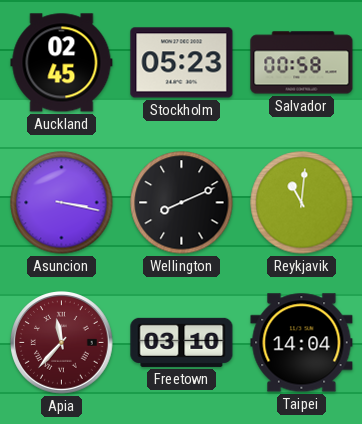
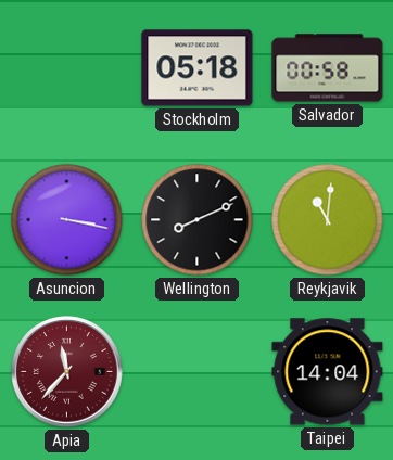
Auckland: 02:45 -> none
Stockholm: 05:23 -> 05:18
Freetown: 03:10 -> none
